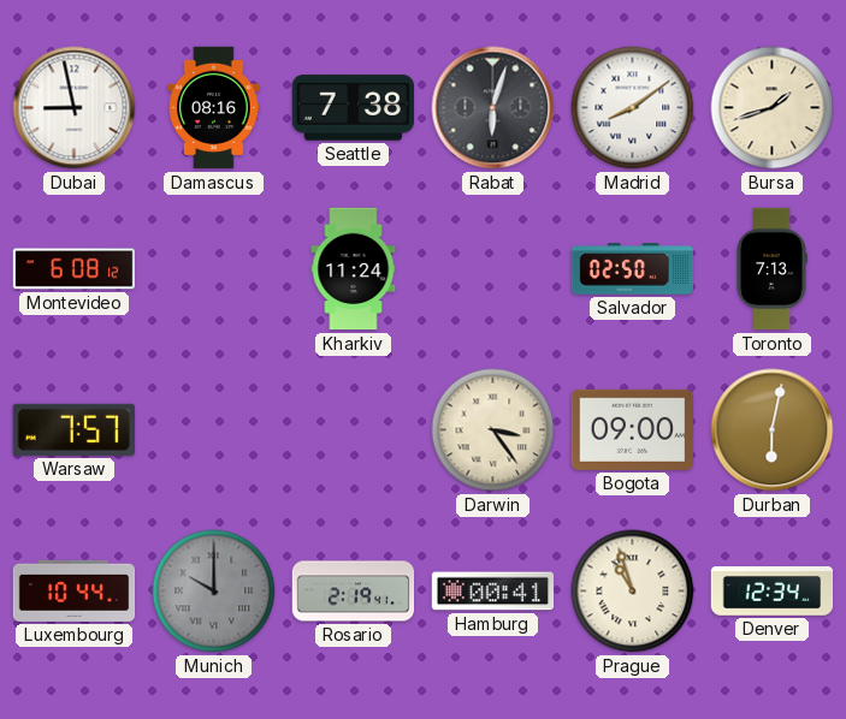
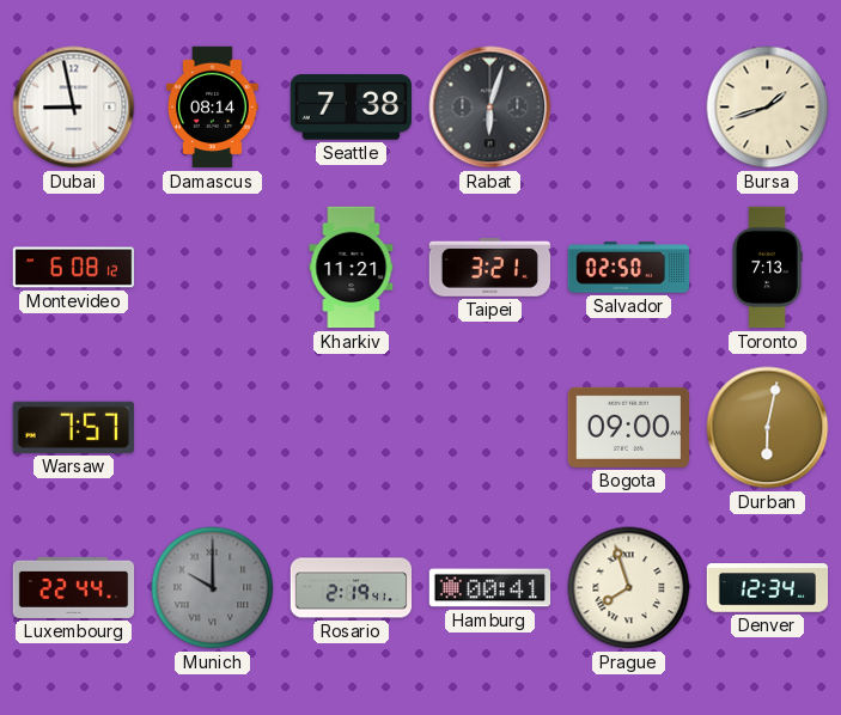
Damascus: 08:16 -> 08:14
Madrid: 8:09 -> none
Kharkiv: 11:24 -> 11:21
Taipei: none -> 3:21
Darwin: 3:24 -> none
Luxembourg: 10:44 -> 22:44
Prague: 10:57 -> 7:57
